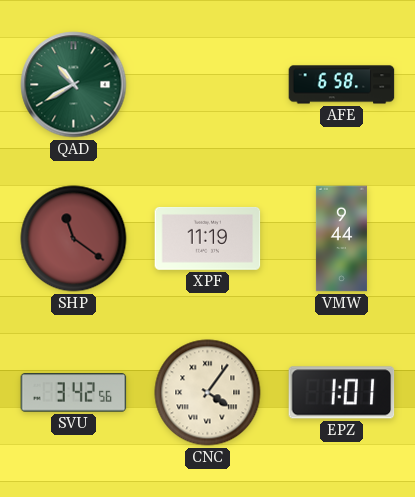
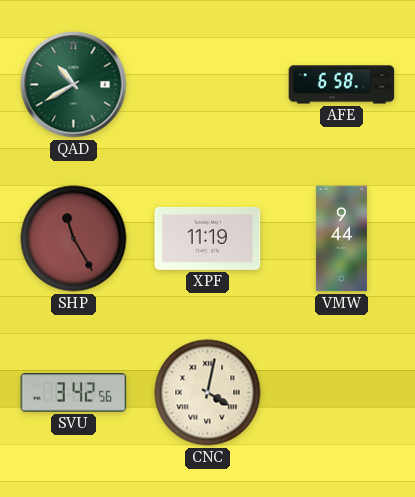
SHP: 11:21 -> 11:25
CNC: 4:06 -> 4:02
EPZ: 1:01 -> none
